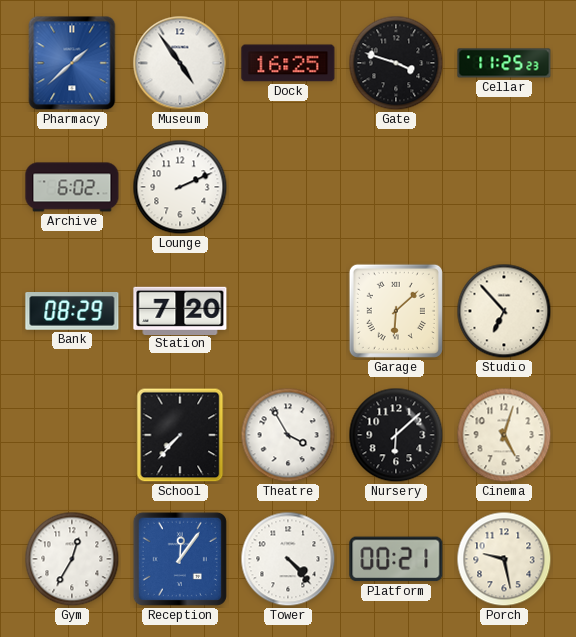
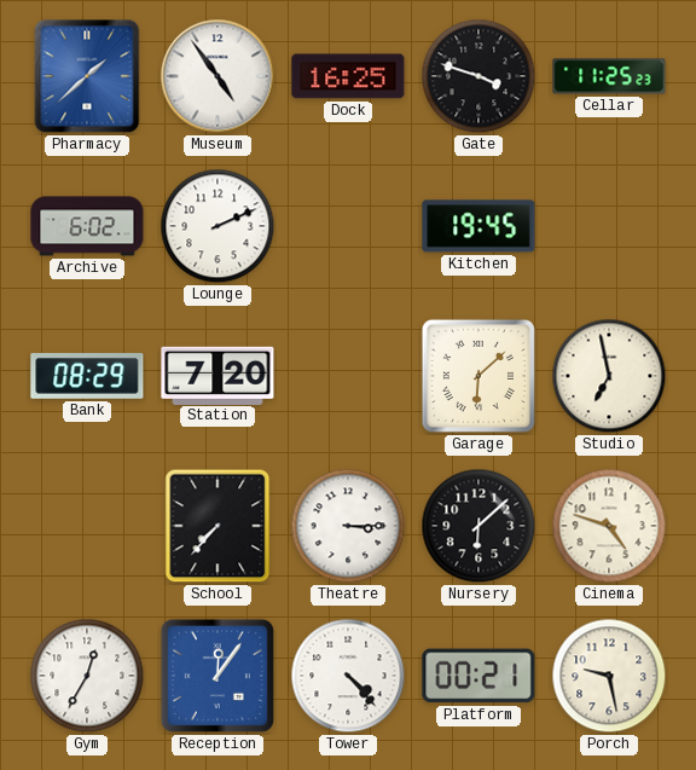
Kitchen: none -> 19:45
Studio: 6:53 -> 6:58
Theatre: 3:55 -> 3:15
Cinema: 5:03 -> 4:48
